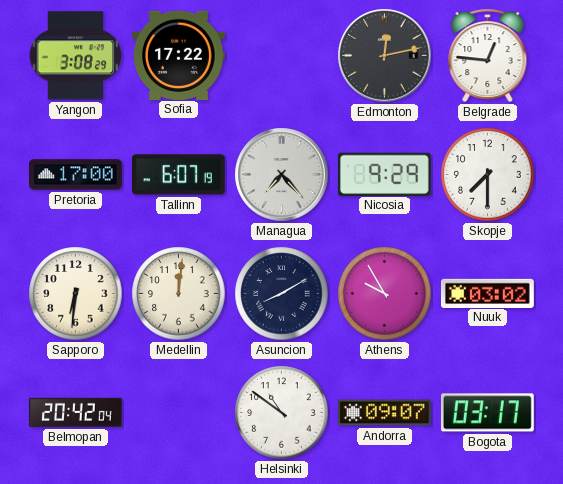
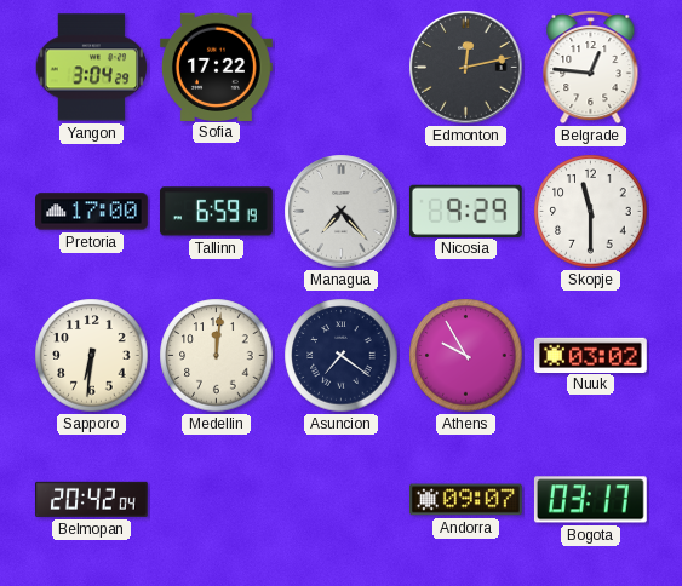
Yangon: 3:08 -> 3:04
Tallinn: 6:07 -> 6:59
Skopje: 7:30 -> 11:30
Asuncion: 8:10 -> 7:21
Helsinki: 10:51 -> none
